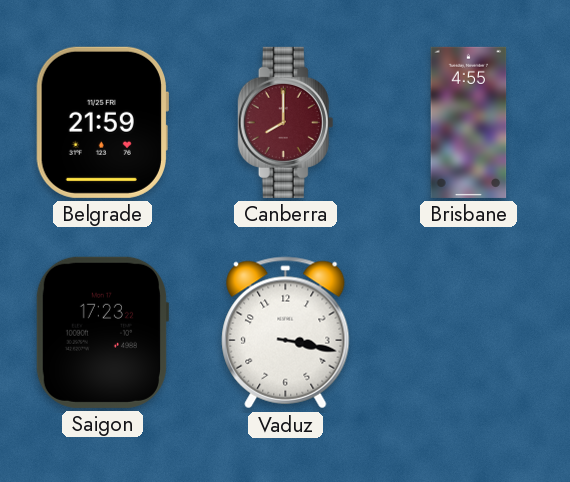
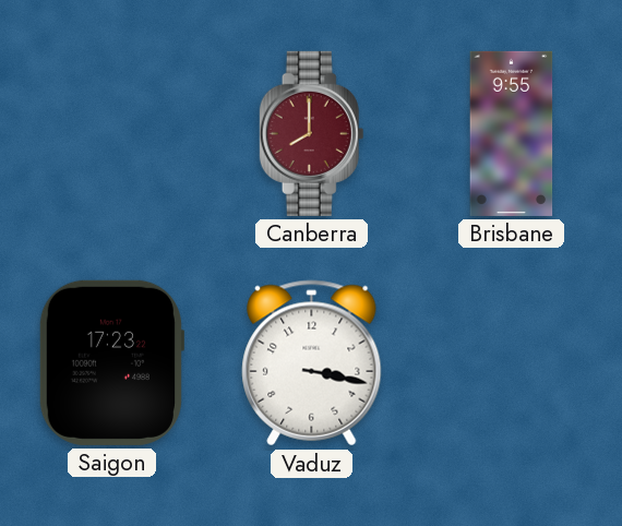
Belgrade: 21:59 -> none
Brisbane: 4:55 -> 9:55
